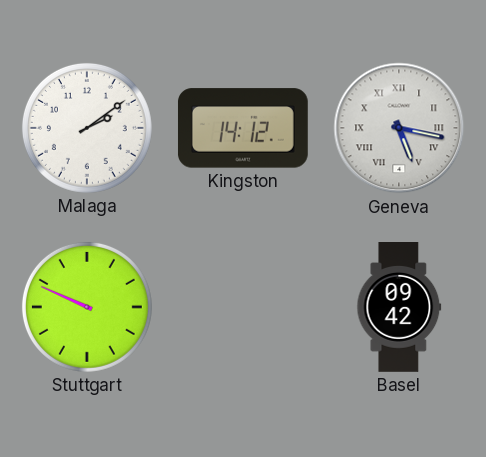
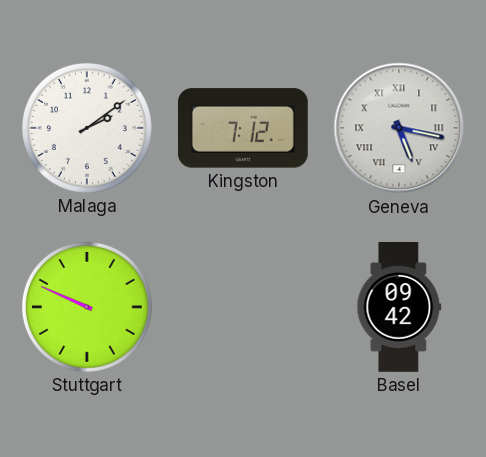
Kingston: 14:12 -> 7:12
